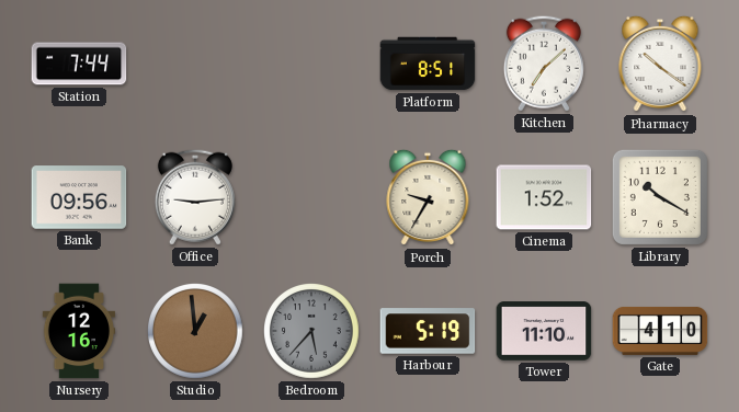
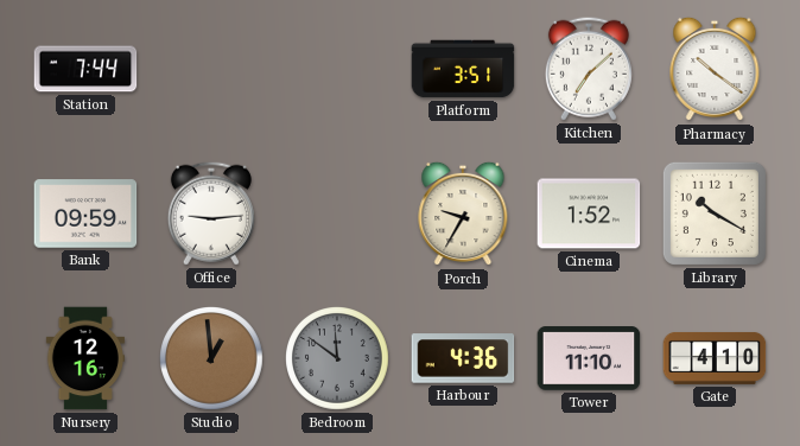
Platform: 8:51 -> 3:51
Bank: 09:56 -> 09:59
Bedroom: 5:37 -> 11:51
Harbour: 5:19 -> 4:36
